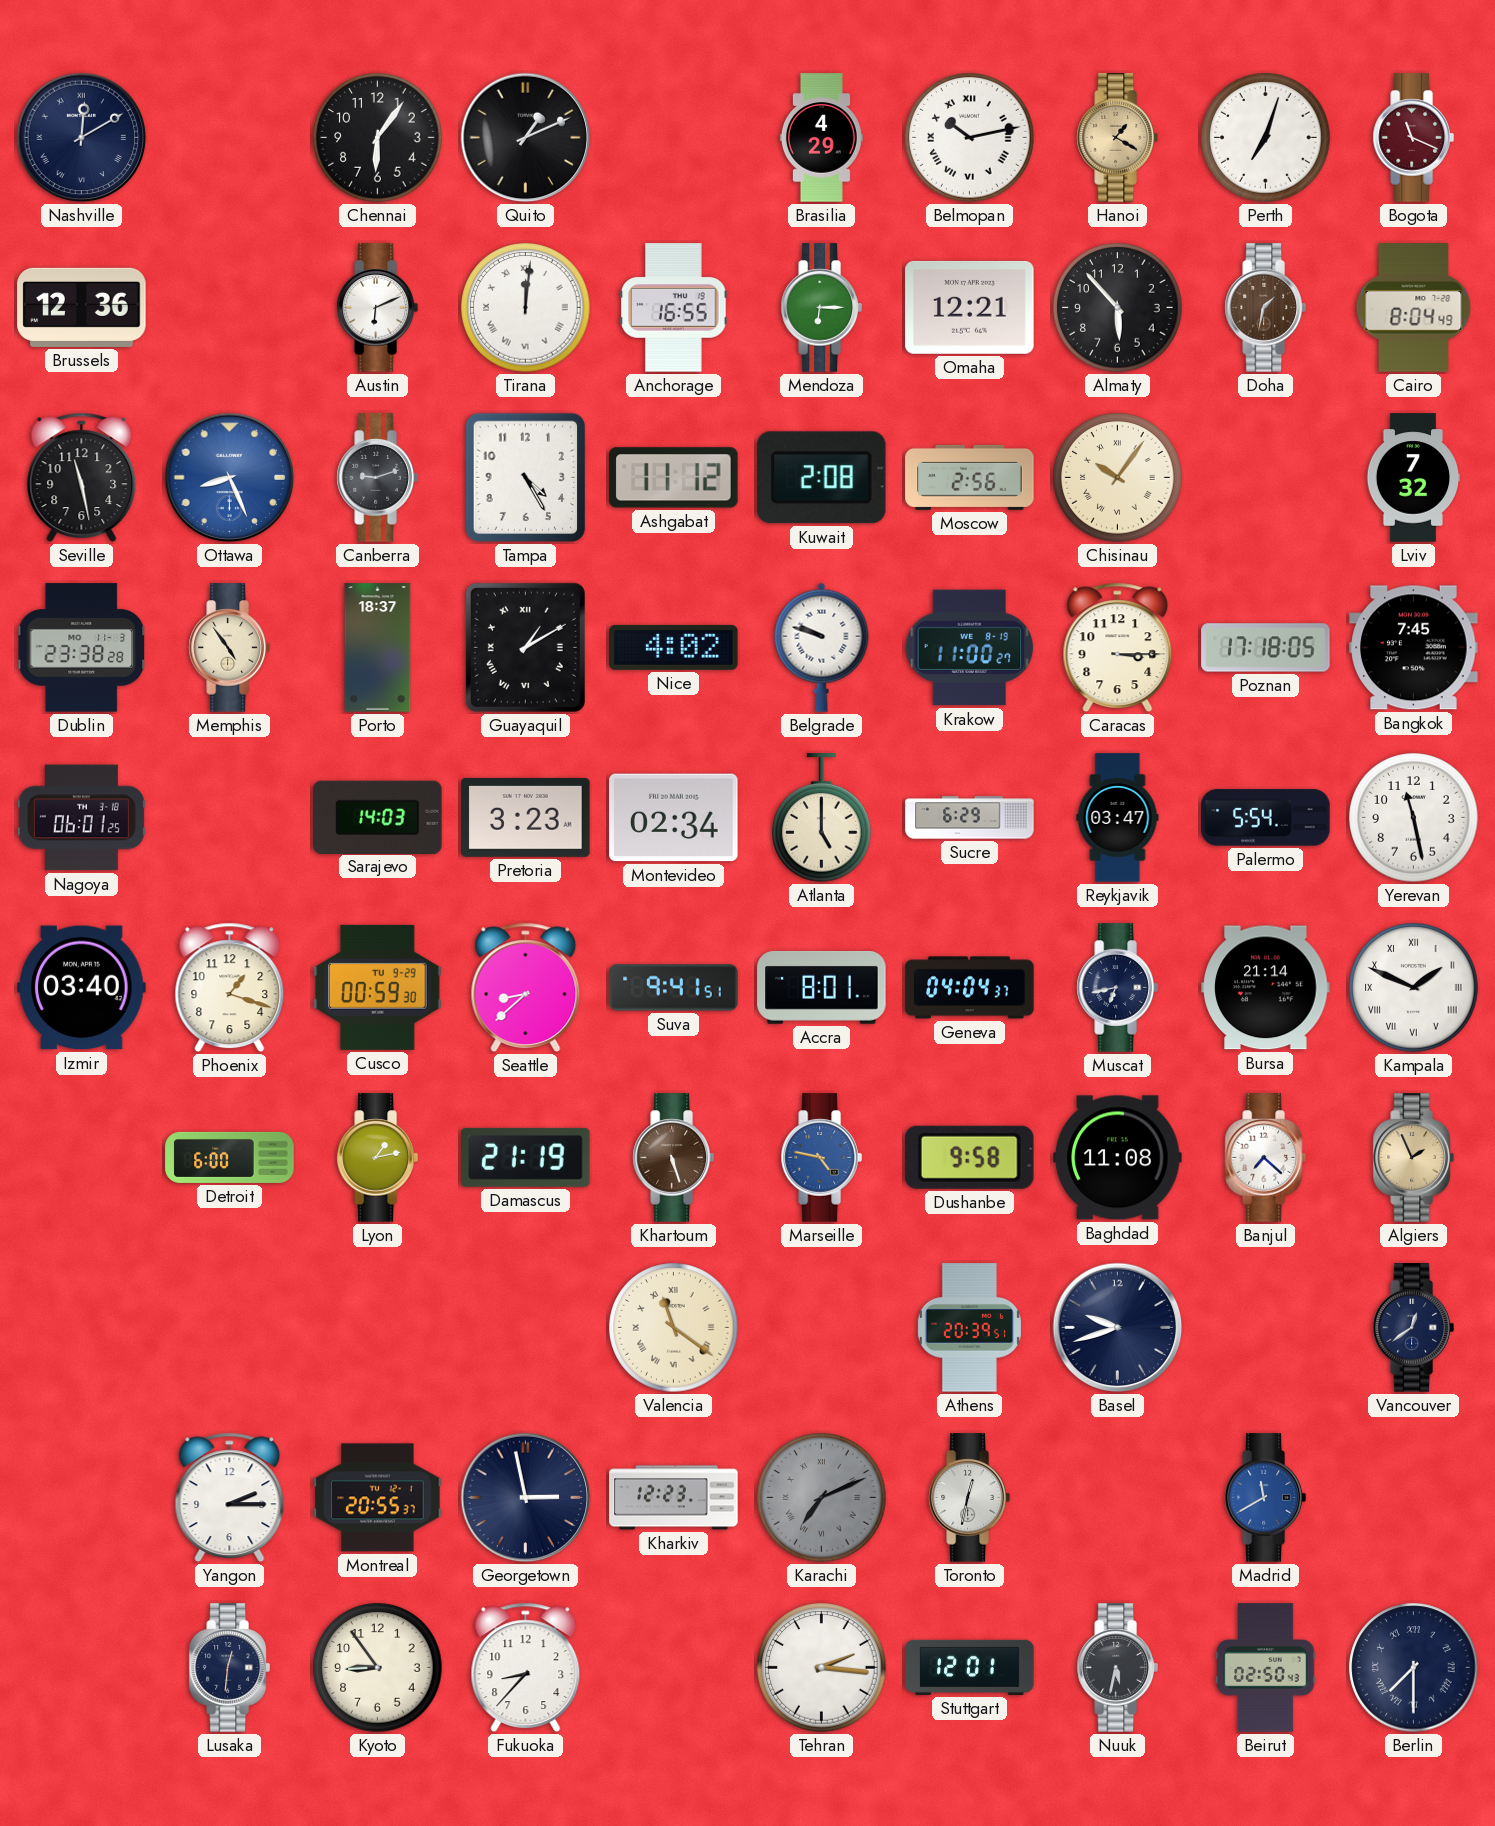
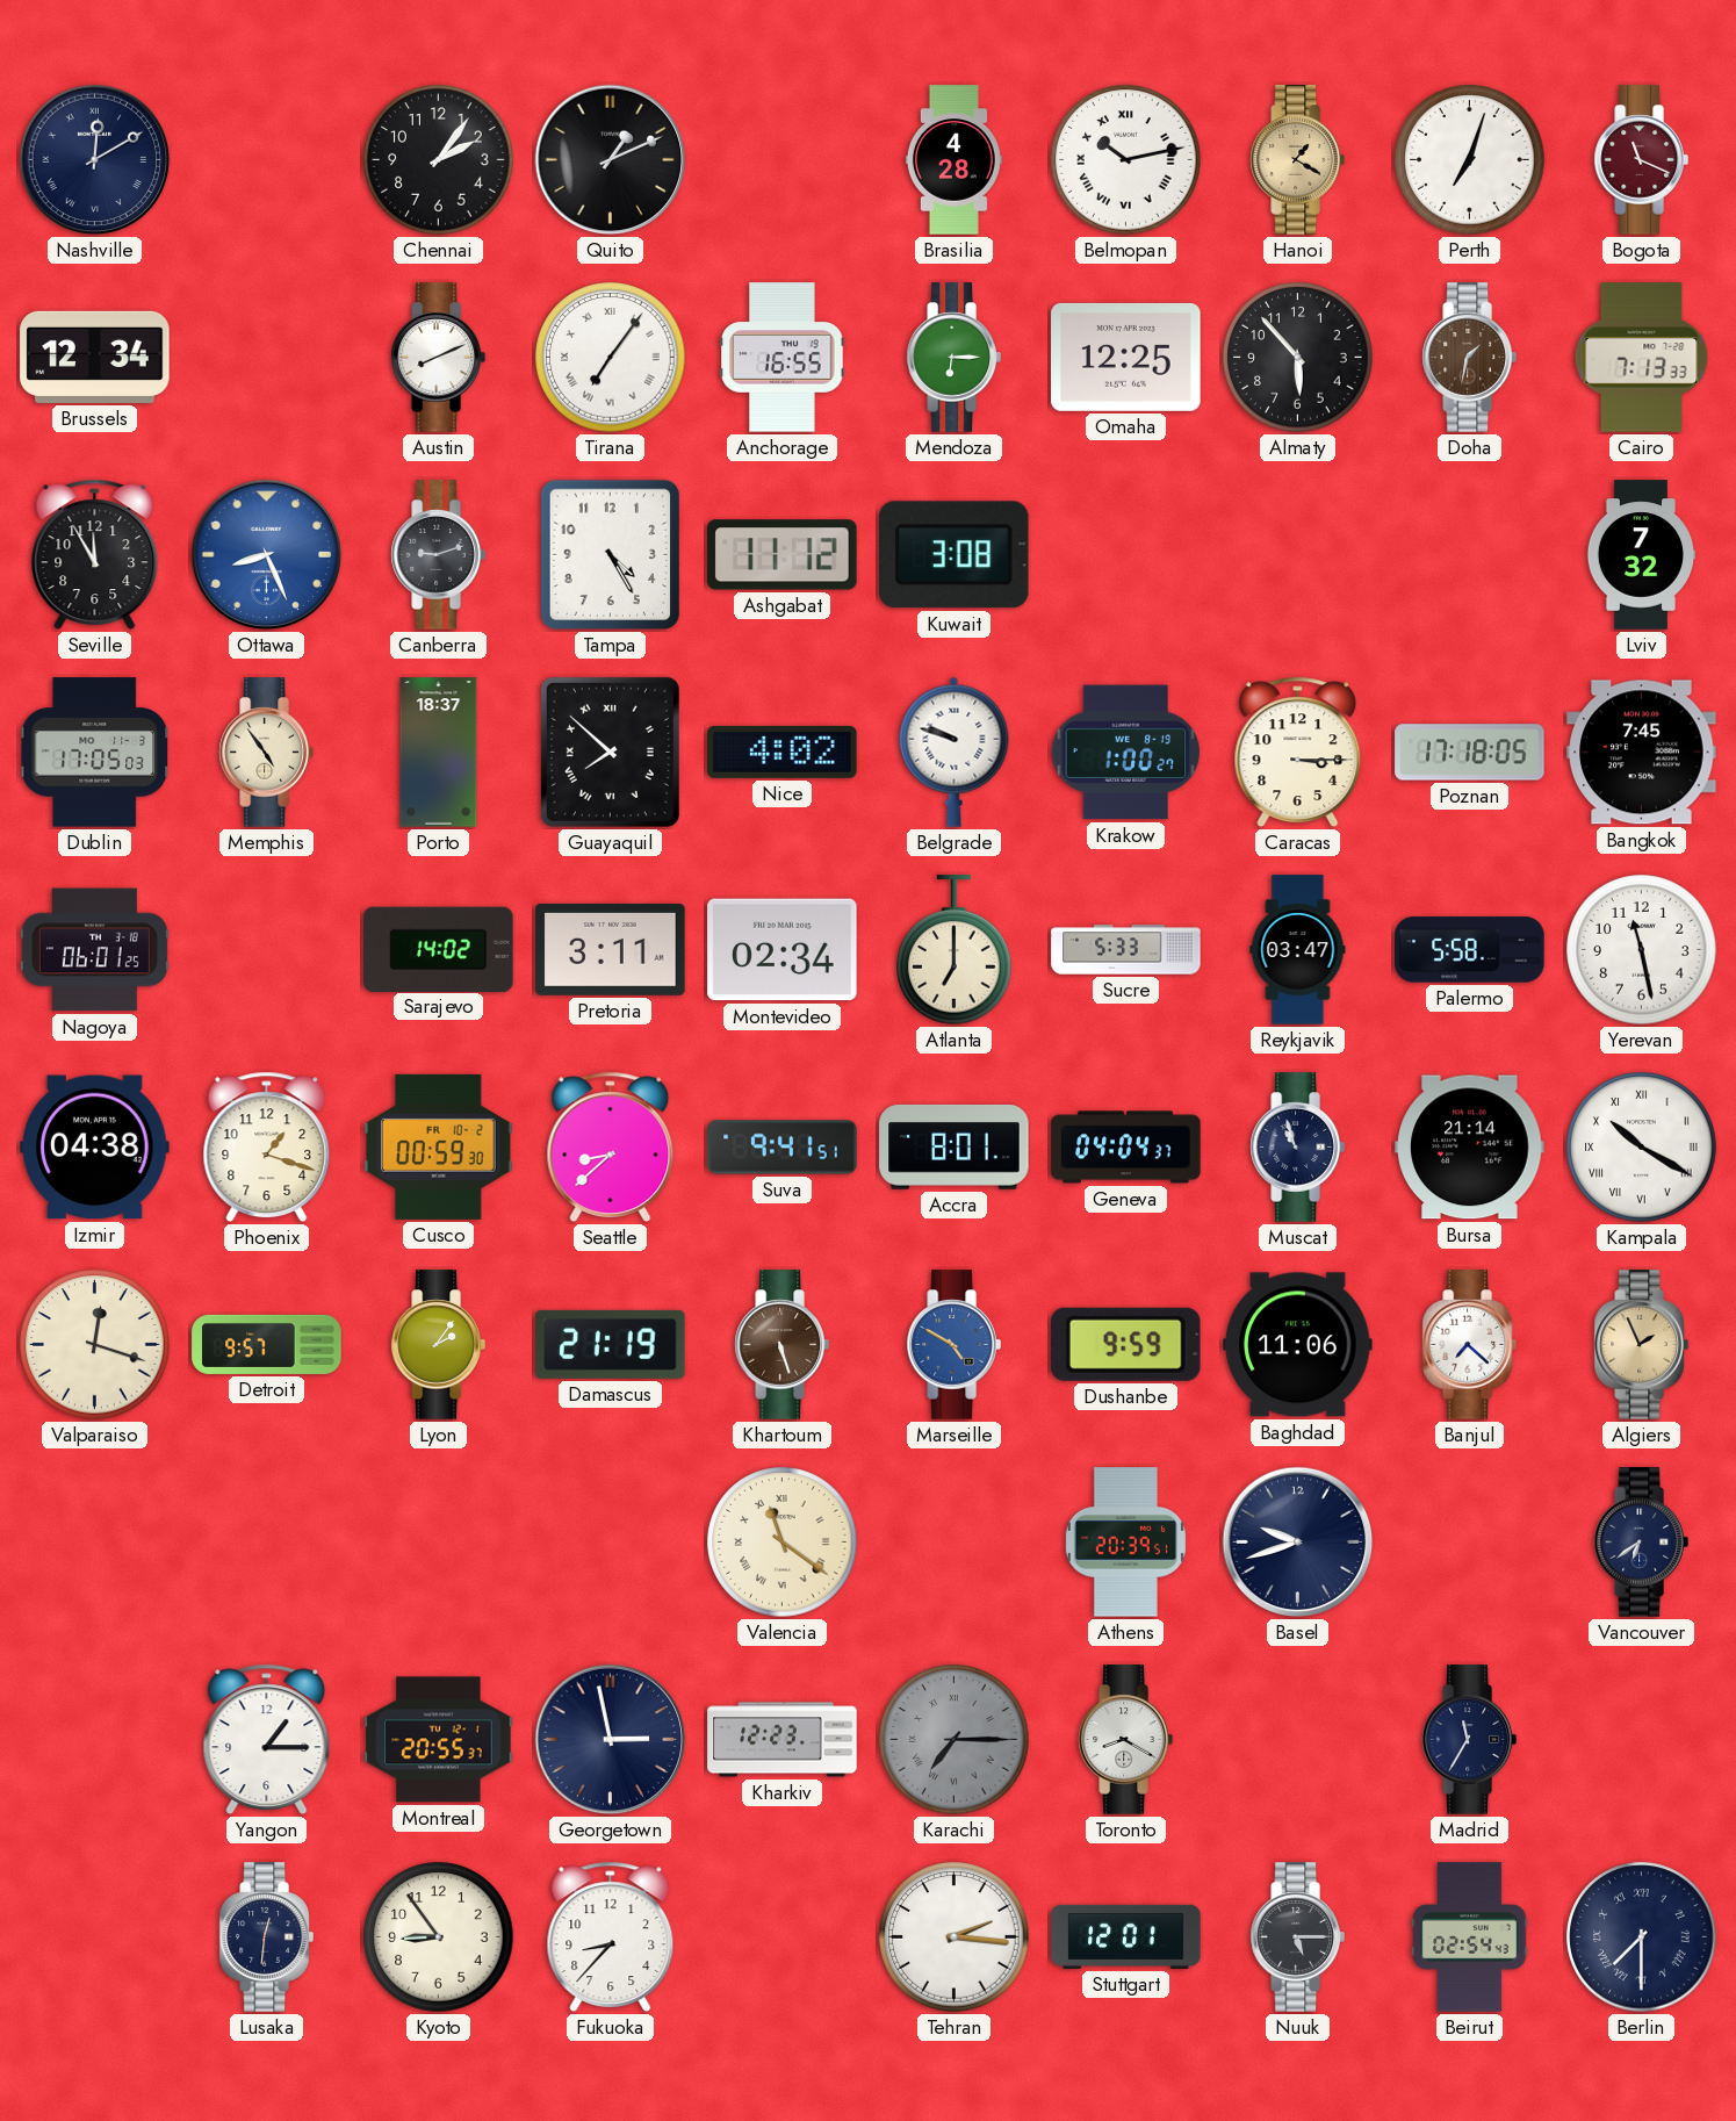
Chennai: 6:06 -> 2:06
Brasilia: 4:29 -> 4:28
Brussels: 12:36 -> 12:34
Austin: 6:11 -> 8:11
Tirana: 12:01 -> 7:06
Omaha: 12:21 -> 12:25
Cairo: 8:04 -> 7:13
Seville: 11:28 -> 11:55
Kuwait: 2:08 -> 3:08
Moscow: 2:56 -> none
Chisinau: 10:06 -> none
Dublin: 23:38 -> 17:05
Guayaquil: 1:10 -> 7:52
Krakow: 11:00 -> 1:00
Sarajevo: 14:03 -> 14:02
Pretoria: 3:23 -> 3:11
Atlanta: 5:00 -> 7:00
Sucre: 6:29 -> 5:33
Palermo: 5:54 -> 5:58
Izmir: 03:40 -> 04:38
Cusco date: TU 9-29 -> FR 10-2
Muscat: 6:43 -> 10:57
Kampala: 1:49 -> 10:20
Valparaiso: none -> 12:18
Detroit: 6:00 -> 9:57
Lyon: 1:13 -> 2:06
Marseille: 4:47 -> 4:50
Dushanbe: 9:58 -> 9:59
Baghdad: 11:08 -> 11:06
Vancouver: 12:39 -> 6:39
Yangon: 2:15 -> 1:15
Karachi: 7:11 -> 7:15
Toronto: 12:32 -> 8:20
Madrid: 11:40 -> 11:35
Madrid dial: blue -> navy
Nuuk: 5:32 -> 5:15
Beirut: 02:50 -> 02:54
